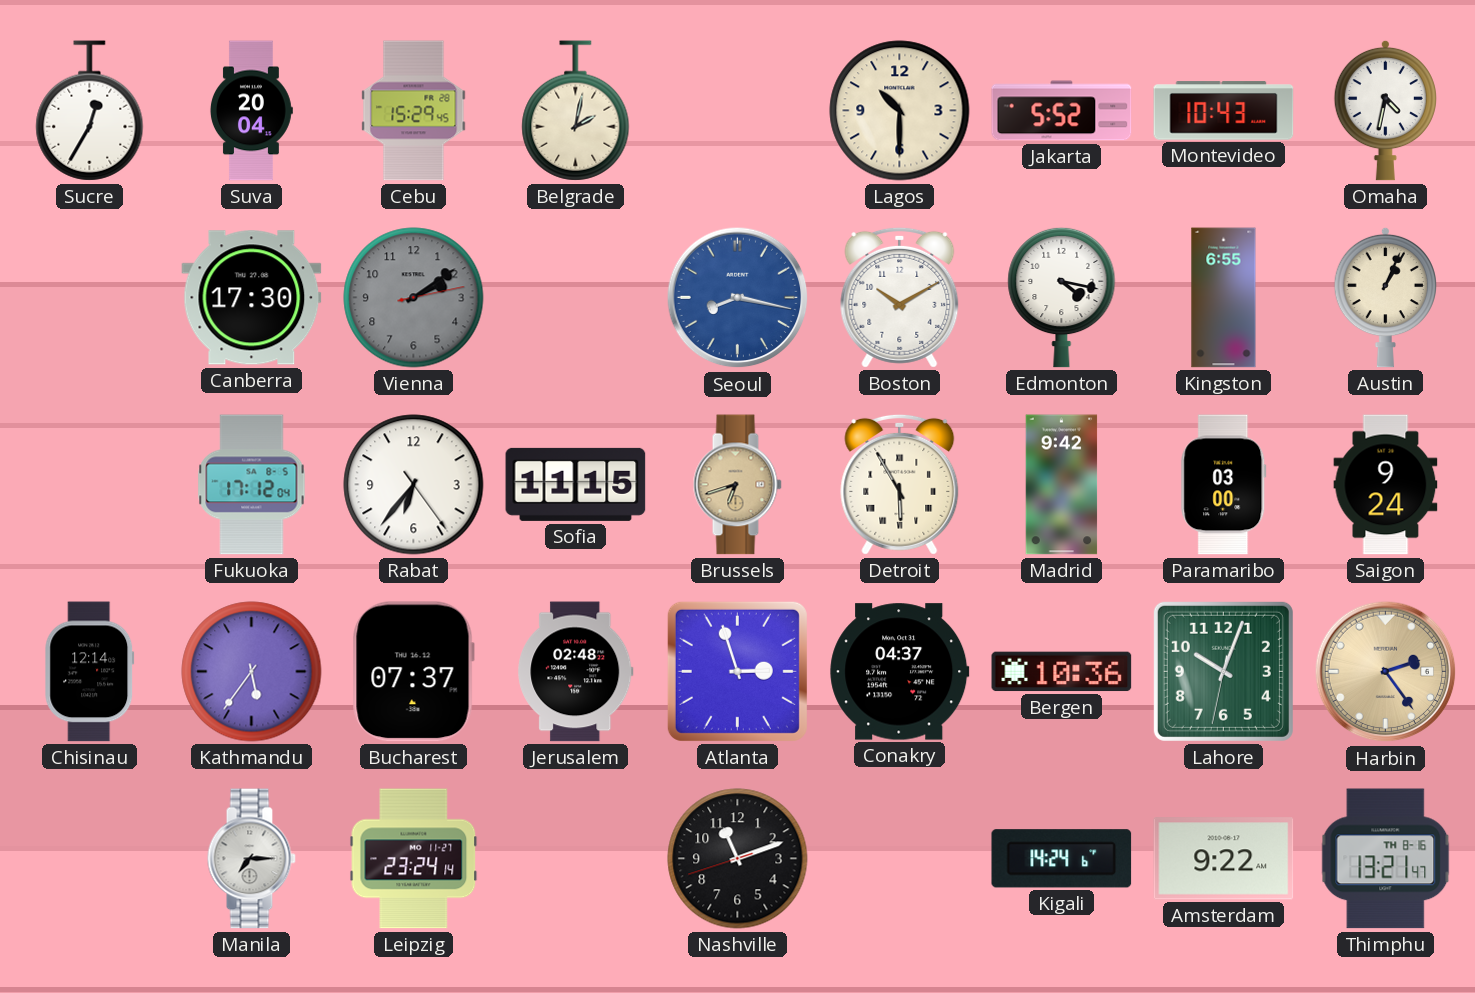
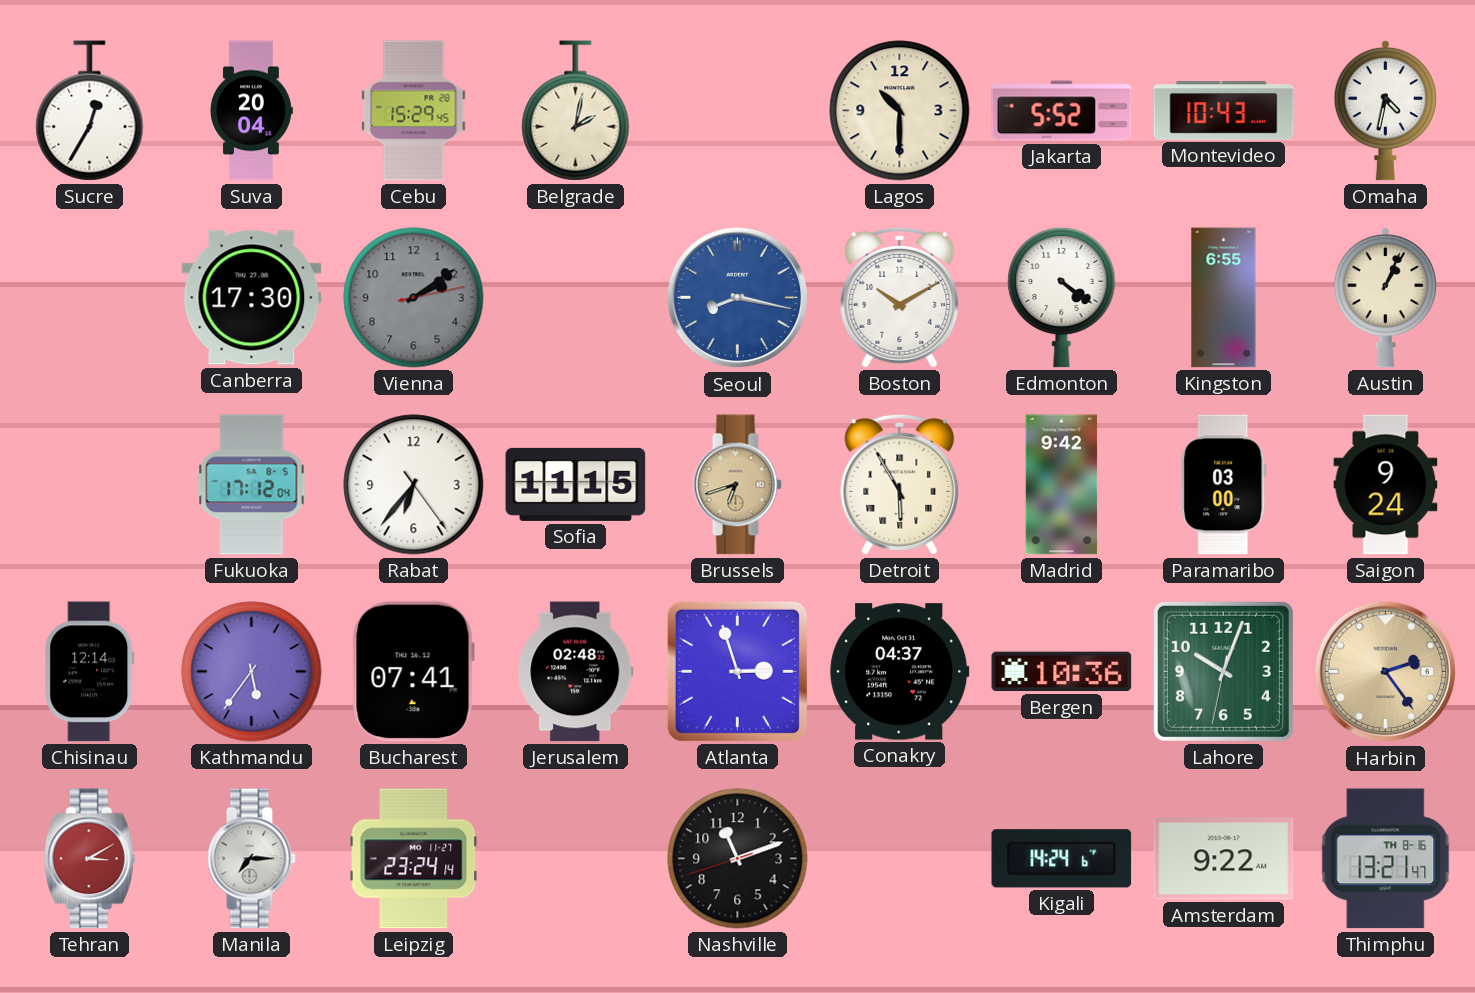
Edmonton: 4:17 -> 4:21
Bucharest: 07:37 -> 07:41
Tehran: none -> 3:10
